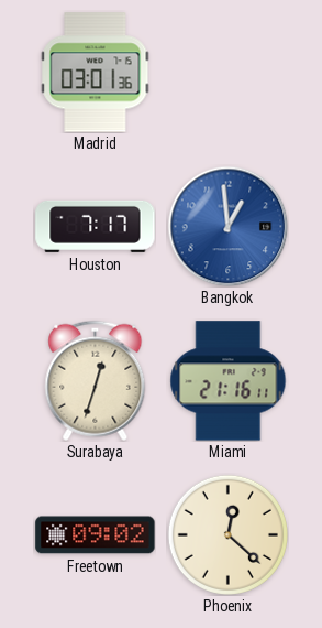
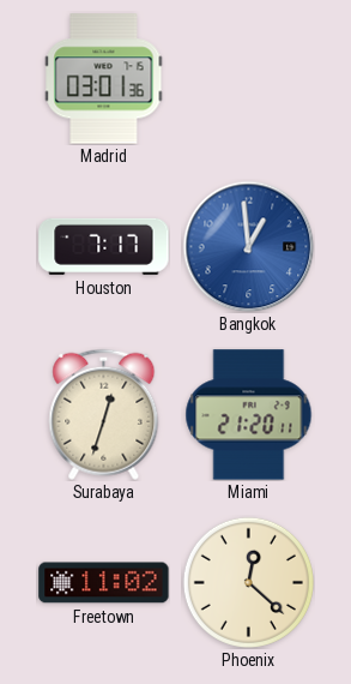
Miami: 21:16 -> 21:20
Freetown: 09:02 -> 11:02
